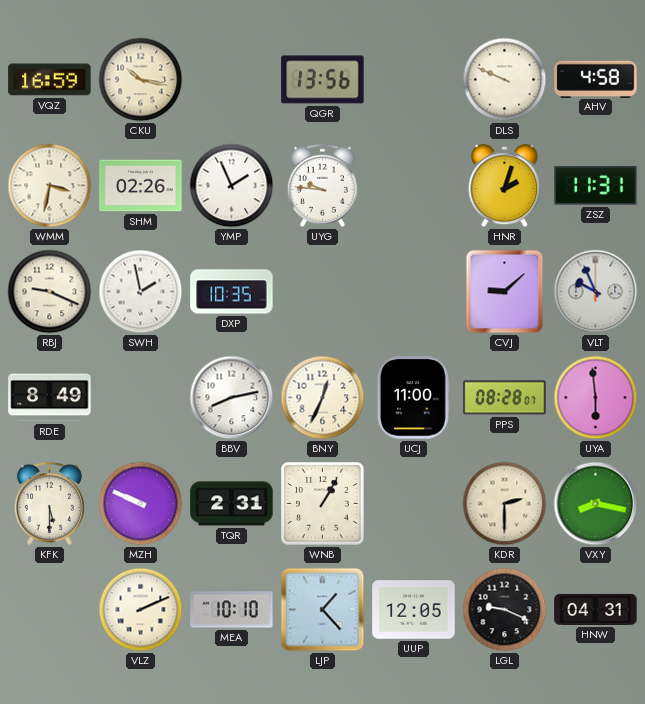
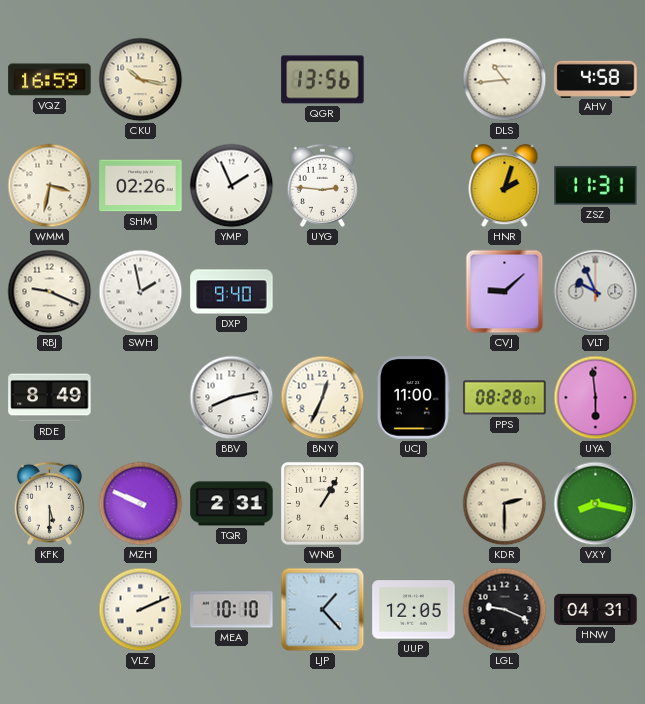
DLS: 9:49 -> 10:44
UYG: 9:46 -> 2:46
DXP: 10:35 -> 9:40
